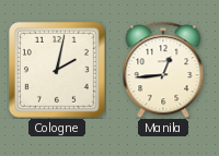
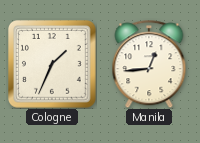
Cologne: 2:02 -> 1:34
